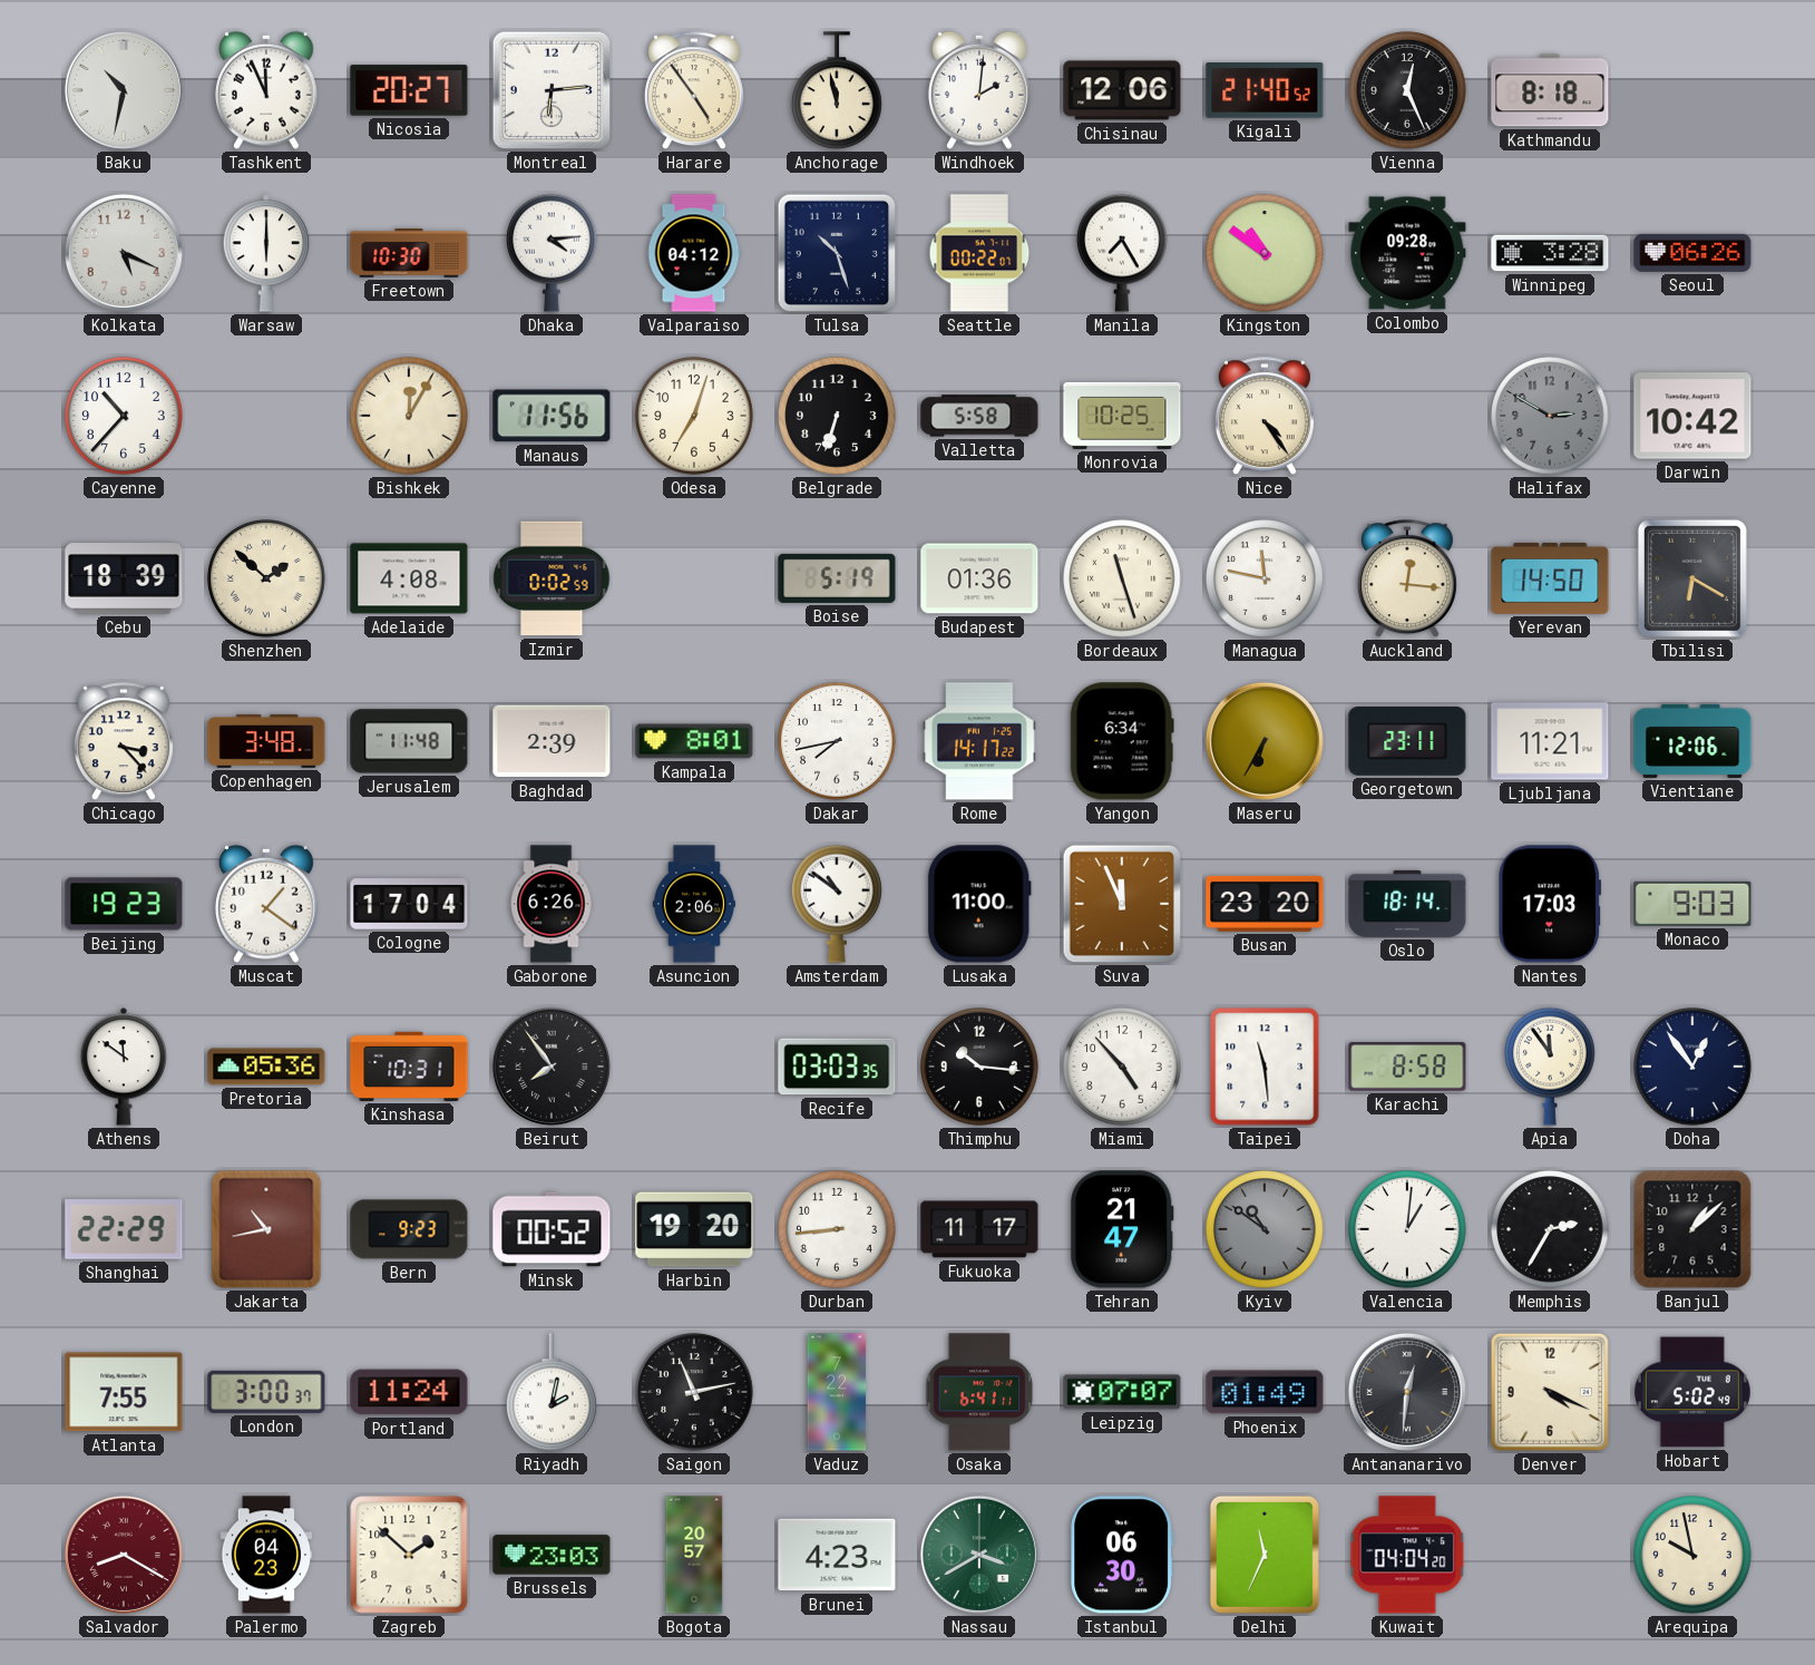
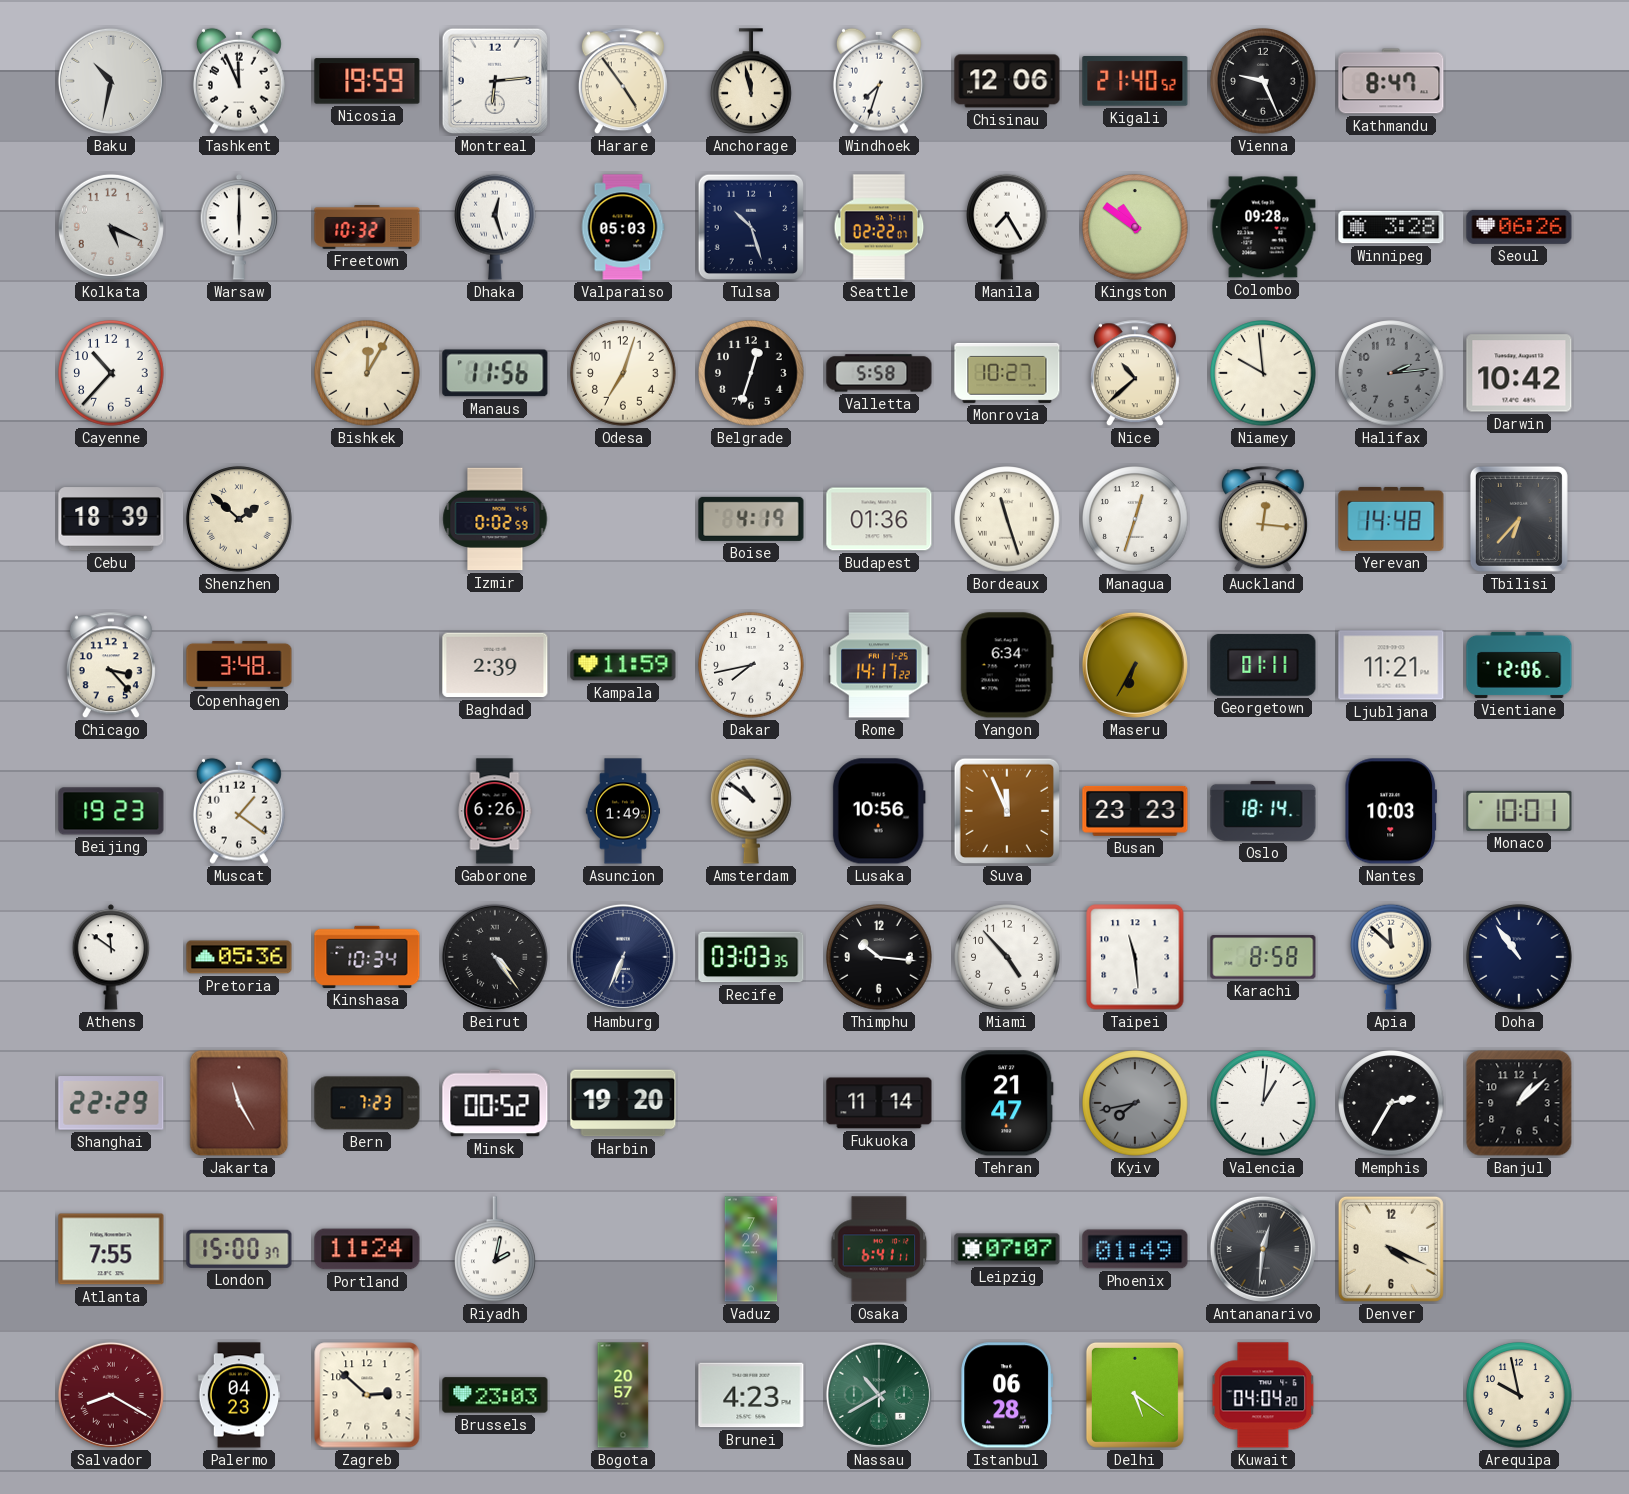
Nicosia: 20:27 -> 19:59
Windhoek: 2:01 -> 7:33
Vienna: 12:26 -> 9:26
Kathmandu: 8:18 -> 8:47
Freetown: 10:30 -> 10:32
Dhaka: 4:14 -> 12:27
Valparaiso: 04:12 -> 05:03
Seattle: 00:22 -> 02:22
Belgrade: 6:33 -> 12:33
Monrovia: 10:25 -> 10:27
Nice: 4:24 -> 10:38
Niamey: none -> 9:59
Halifax: 2:50 -> 2:14
Adelaide: 4:08 -> none
Boise: 5:19 -> 4:19
Managua: 11:47 -> 12:33
Yerevan: 14:50 -> 14:48
Tbilisi: 6:20 -> 6:37
Jerusalem: 11:48 -> none
Kampala: 8:01 -> 11:59
Georgetown: 23:11 -> 01:11
Cologne: 17:04 -> none
Asuncion: 2:06 -> 1:49
Lusaka: 11:00 -> 10:56
Busan: 23:20 -> 23:23
Nantes: 17:03 -> 10:03
Monaco: 9:03 -> 10:01
Kinshasa: 10:31 -> 10:34
Beirut: 7:54 -> 4:24
Hamburg: none -> 6:34
Apia: 11:54 -> 11:52
Doha: 12:54 -> 10:54
Jakarta: 10:43 -> 11:25
Bern: 9:23 -> 7:23
Durban: 8:44 -> none
Fukuoka: 11:17 -> 11:14
Kyiv: 10:51 -> 7:43
London: 3:00 -> 15:00
Saigon: 11:13 -> none
Hobart: 5:02 -> none
Zagreb: 1:52 -> 2:52
Nassau: 3:40 -> 10:40
Istanbul: 06:30 -> 06:28
Delhi: 11:34 -> 5:21
